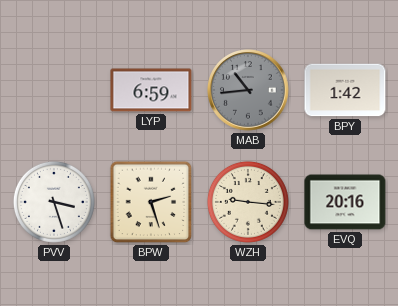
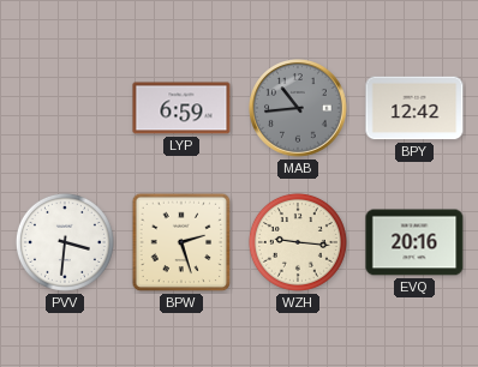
BPY: 1:42 -> 12:42
PVV: 3:27 -> 3:31
